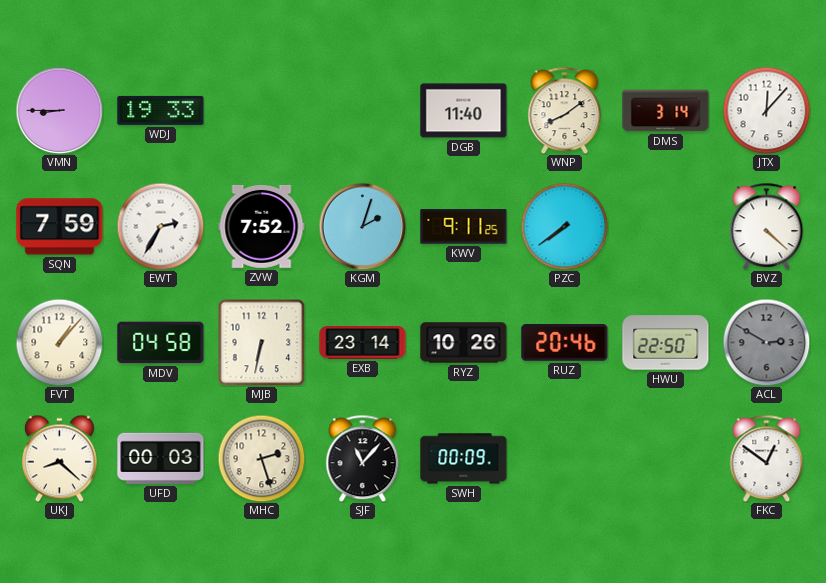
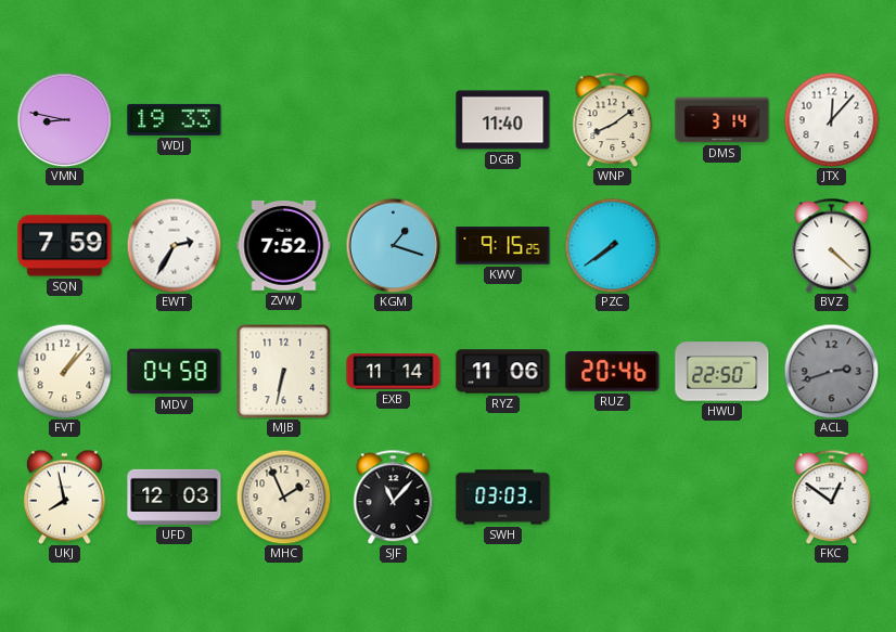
VMN: 8:45 -> 8:47
KGM: 2:03 -> 1:18
KWV: 9:11 -> 9:15
EXB: 23:14 -> 11:14
RYZ: 10:26 -> 11:06
ACL: 2:50 -> 2:42
UKJ: 8:22 -> 7:58
UFD: 00:03 -> 12:03
MHC: 2:27 -> 1:56
SWH: 00:09 -> 03:03
